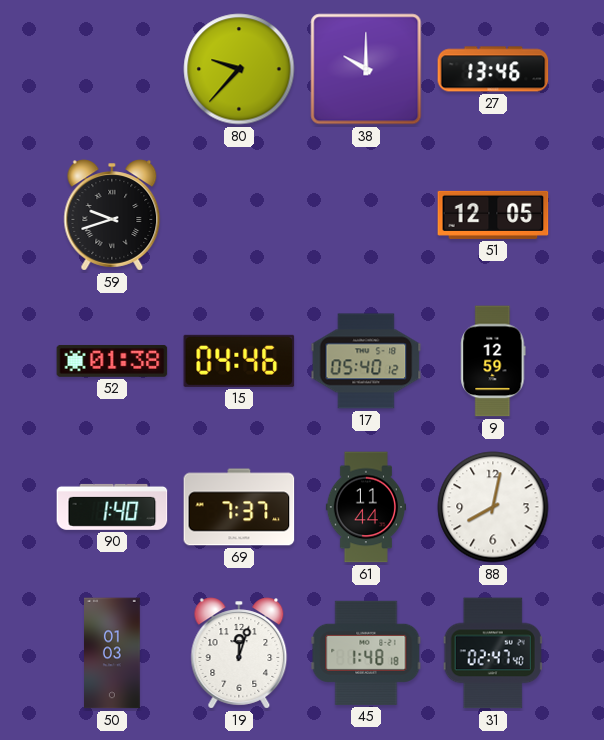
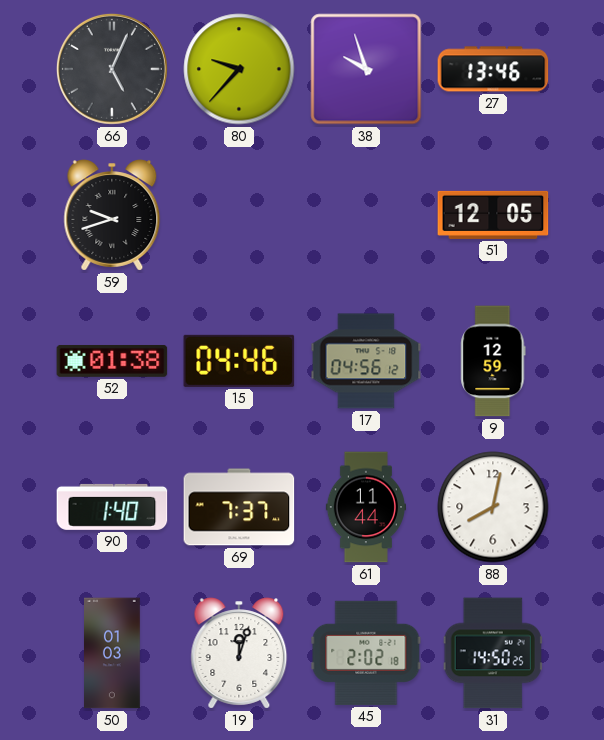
66: none -> 5:04
38: 10:00 -> 9:57
17: 05:40 -> 04:56
45: 1:48 -> 2:02
31: 02:47 -> 14:50
